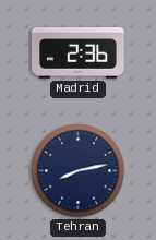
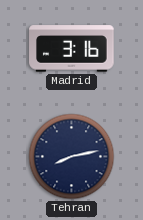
Madrid: 2:36 -> 3:16
